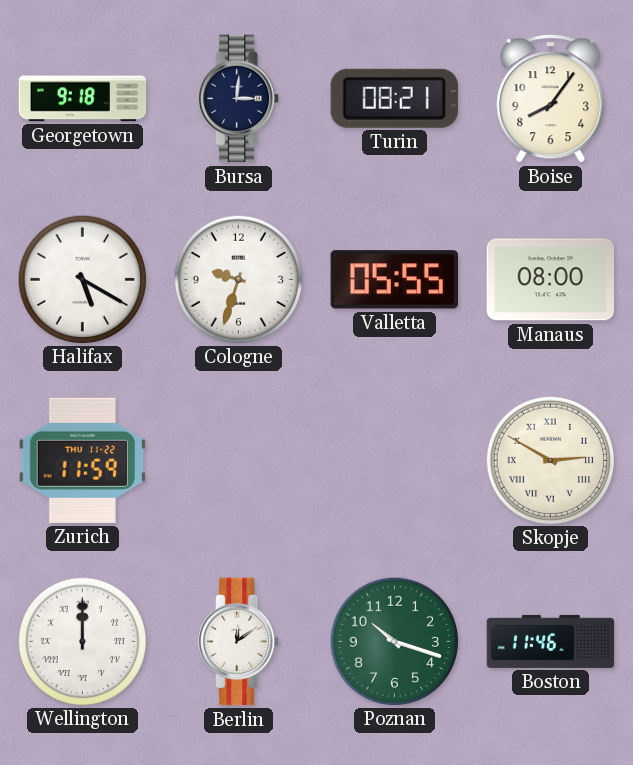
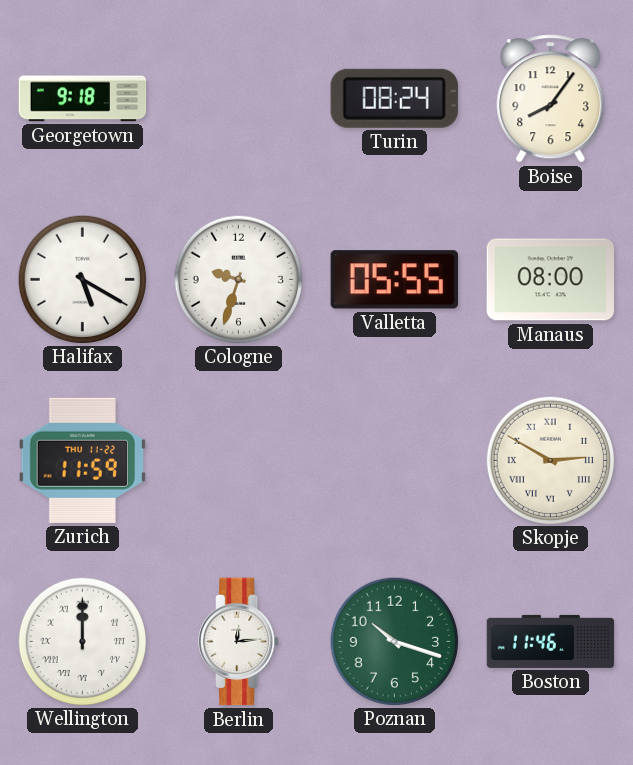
Bursa: 3:01 -> none
Turin: 08:21 -> 08:24
Berlin: 12:09 -> 12:14
